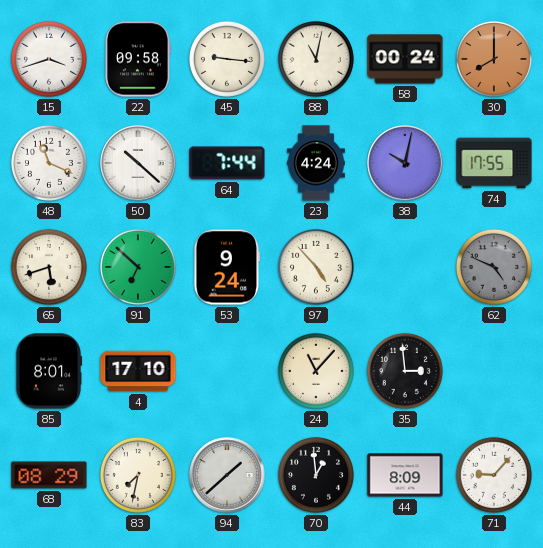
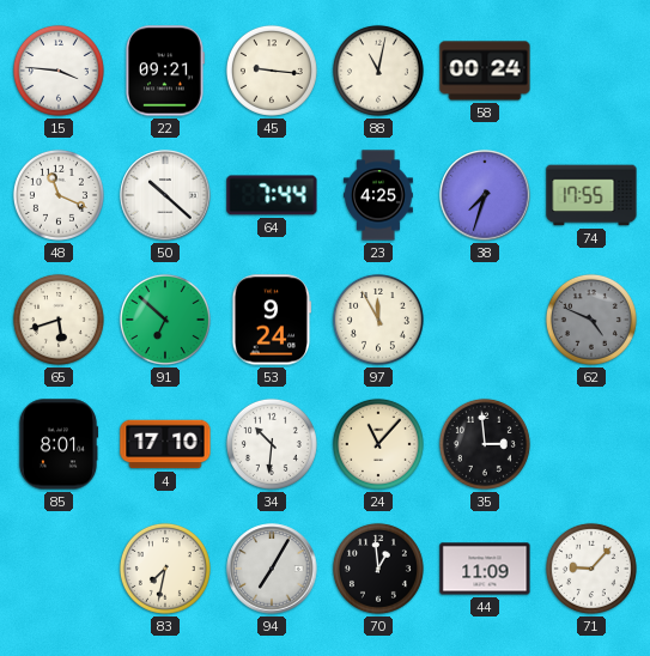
15: 3:42 -> 3:46
22: 09:58 -> 09:21
30: 8:00 -> none
23: 4:24 -> 4:25
38: 10:02 -> 7:33
97: 4:53 -> 11:55
34: none -> 10:31
68: 08:29 -> none
94: 1:38 -> 7:05
44: 8:09 -> 11:09
